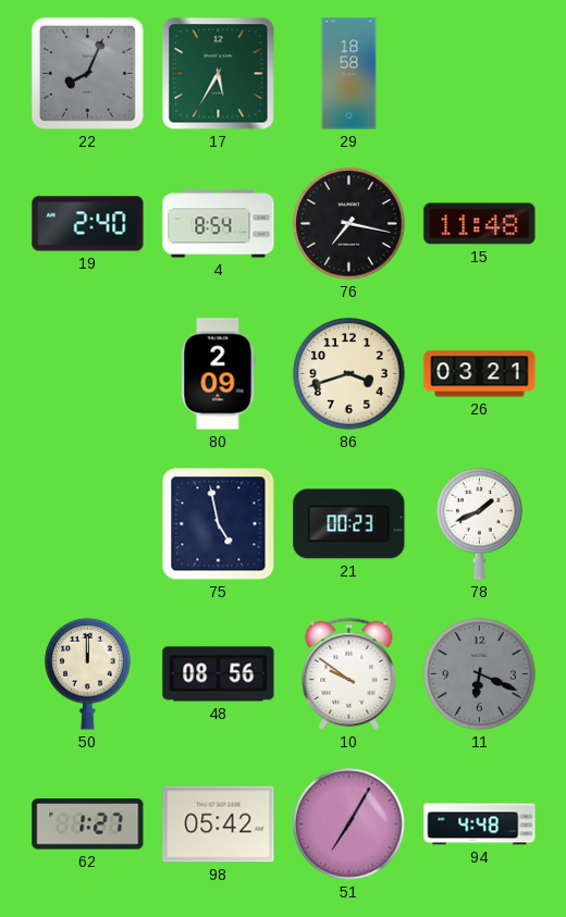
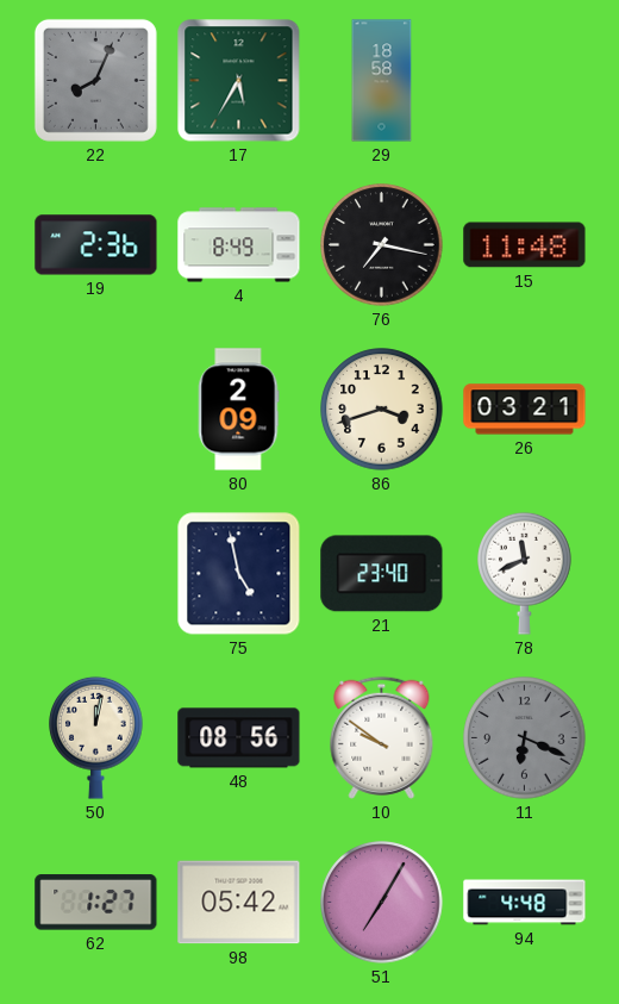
19: 2:40 -> 2:36
4: 8:54 -> 8:49
21: 00:23 -> 23:40
78: 1:41 -> 11:41
50: 12:00 -> 12:02
